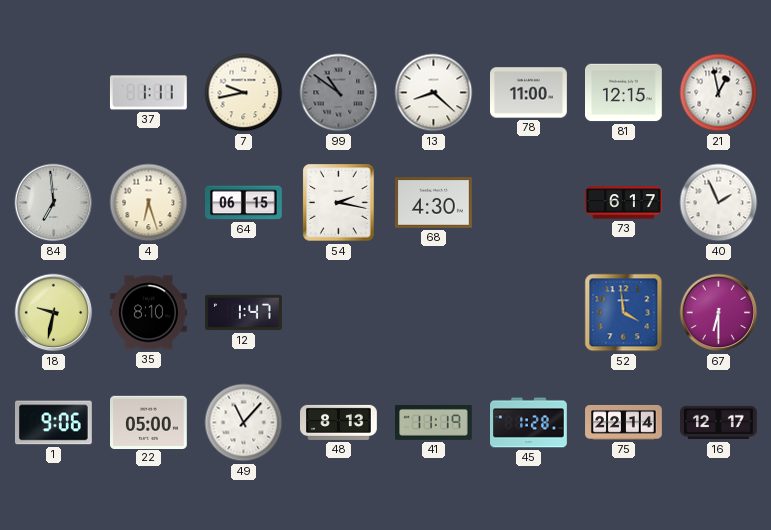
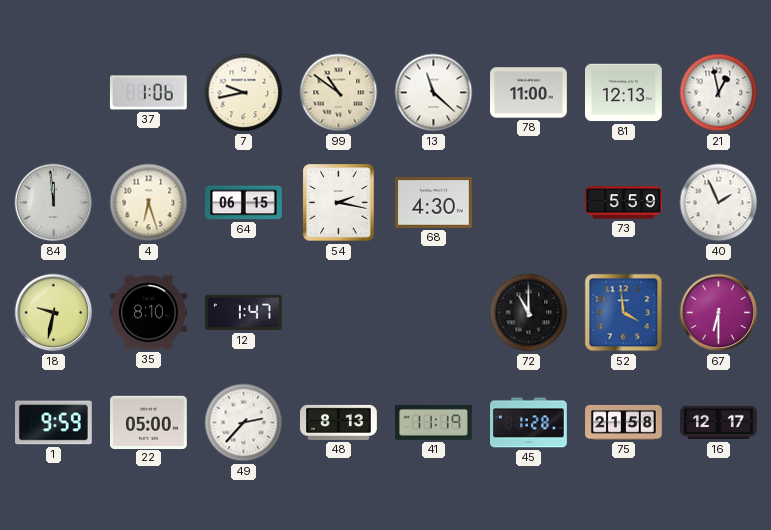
37: 1:11 -> 1:06
99 dial: grey -> cream
13: 8:22 -> 11:22
81: 12:15 -> 12:13
84: 6:59 -> 11:59
73: 6:17 -> 5:59
72: none -> 11:00
1: 9:06 -> 9:59
49: 11:07 -> 2:37
75: 22:14 -> 21:58
